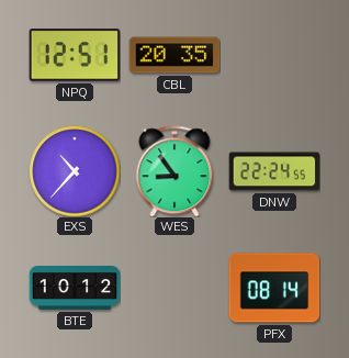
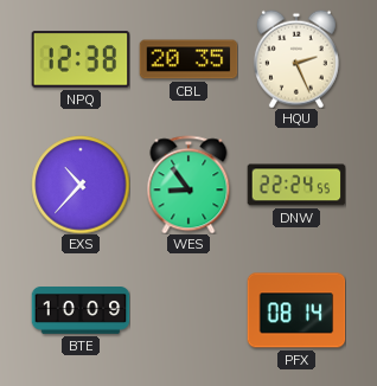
NPQ: 12:51 -> 12:38
HQU: none -> 2:26
BTE: 10:12 -> 10:09
